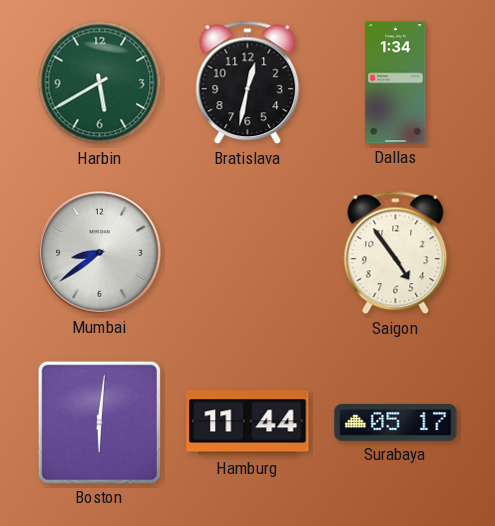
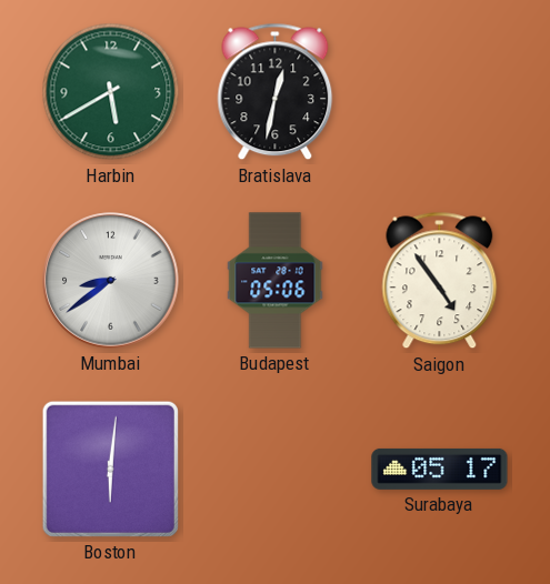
Dallas: 1:34 -> none
Budapest: none -> 05:06
Hamburg: 11:44 -> none
